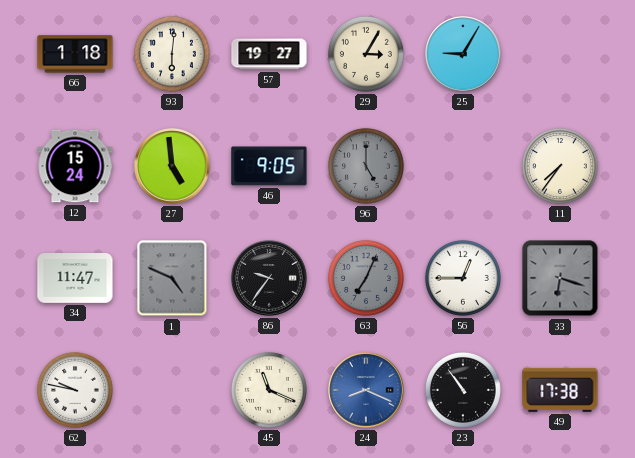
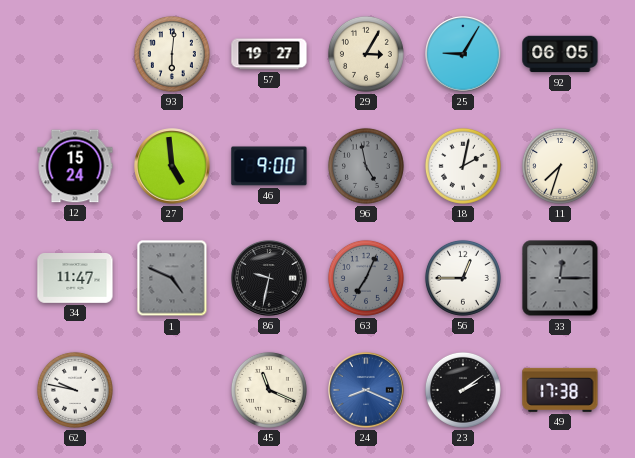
66: 1:18 -> none
92: none -> 06:05
46: 9:05 -> 9:00
96: 5:00 -> 4:58
18: none -> 2:02
11: 7:36 -> 7:33
86: 9:36 -> 9:32
33: 6:18 -> 12:15
23: 10:54 -> 2:09
